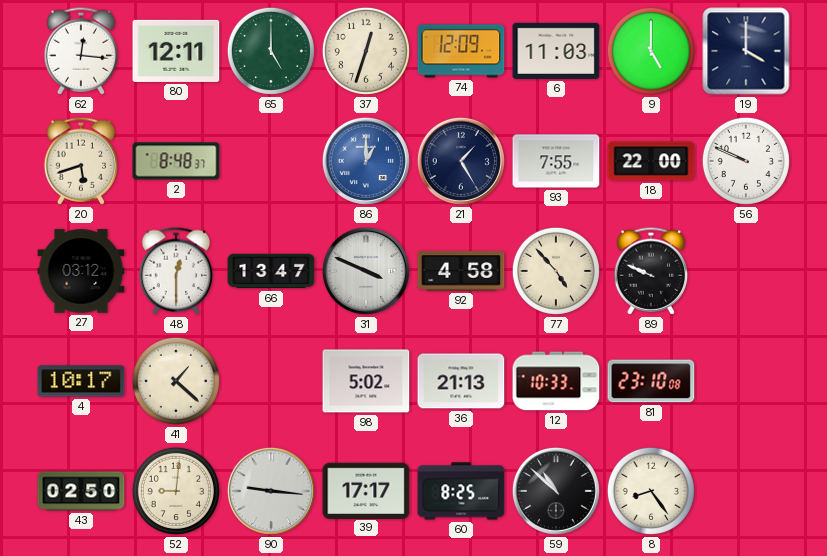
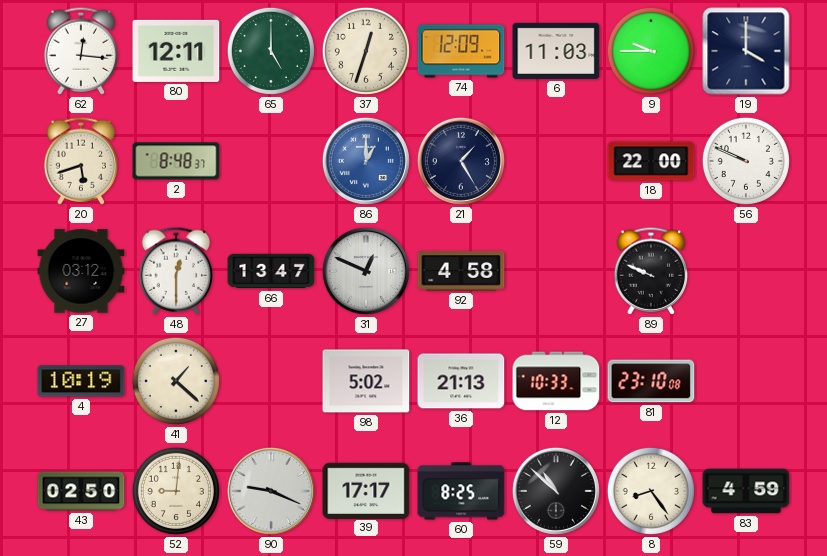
9: 5:00 -> 9:45
93: 7:55 -> none
31: 3:49 -> 12:49
77: 4:53 -> none
4: 10:17 -> 10:19
90: 9:16 -> 9:19
83: none -> 4:59
